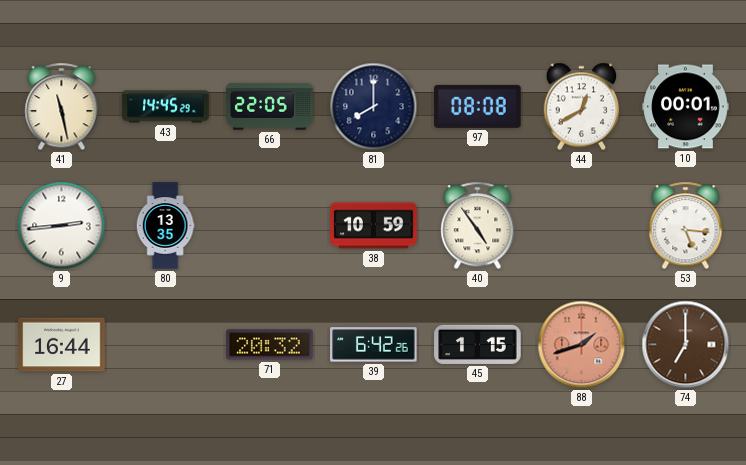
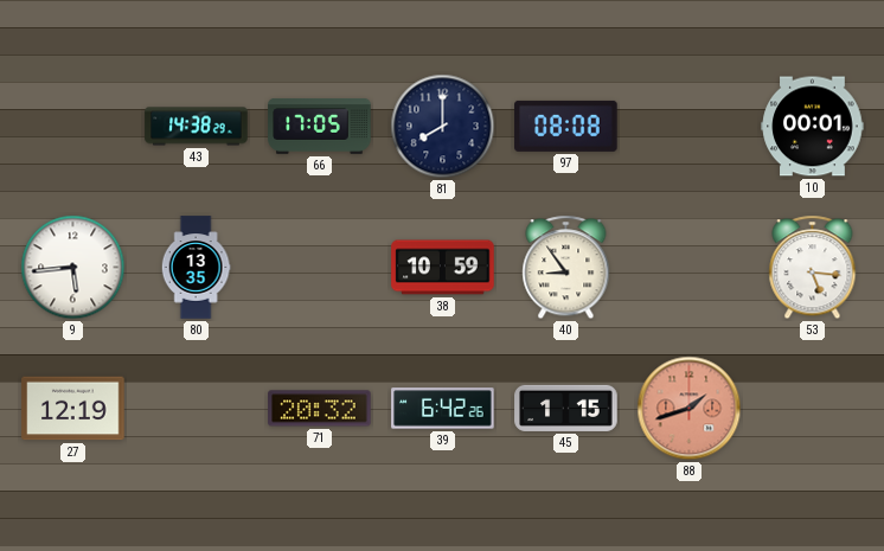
41: 11:28 -> none
43: 14:45 -> 14:38
66: 22:05 -> 17:05
44: 12:40 -> none
9: 2:44 -> 5:44
40: 4:54 -> 8:54
27: 16:44 -> 12:19
74: 7:00 -> none
